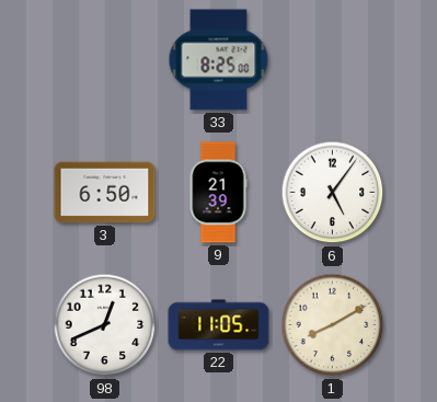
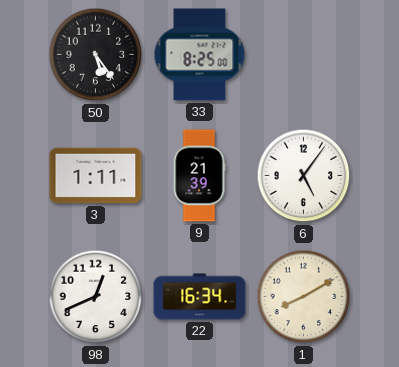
50: none -> 5:24
3: 6:50 -> 1:11
22: 11:05 -> 16:34
